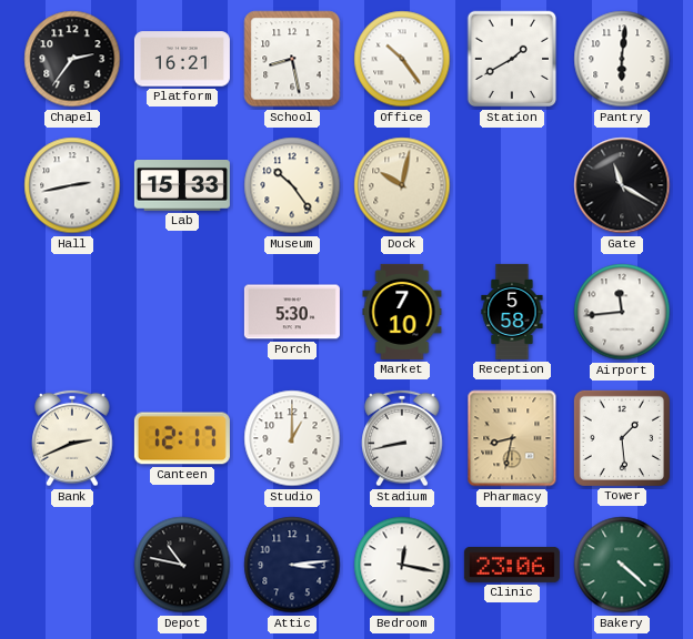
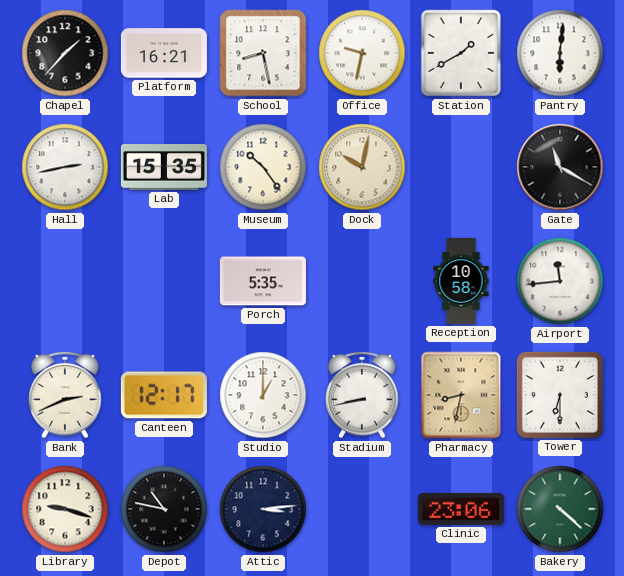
Chapel: 2:36 -> 1:37
Office: 10:24 -> 9:32
Lab: 15:33 -> 15:35
Porch: 5:30 -> 5:35
Market: 7:10 -> none
Reception: 5:58 -> 10:58
Tower: 1:29 -> 6:30
Library: none -> 9:18
Bedroom: 12:17 -> none
